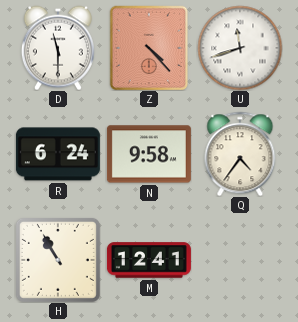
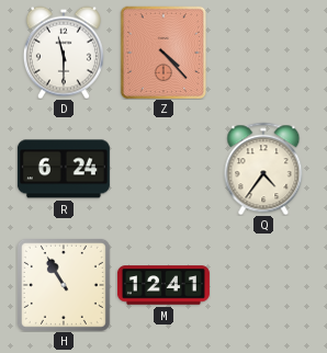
U: 11:42 -> none
N: 9:58 -> none
